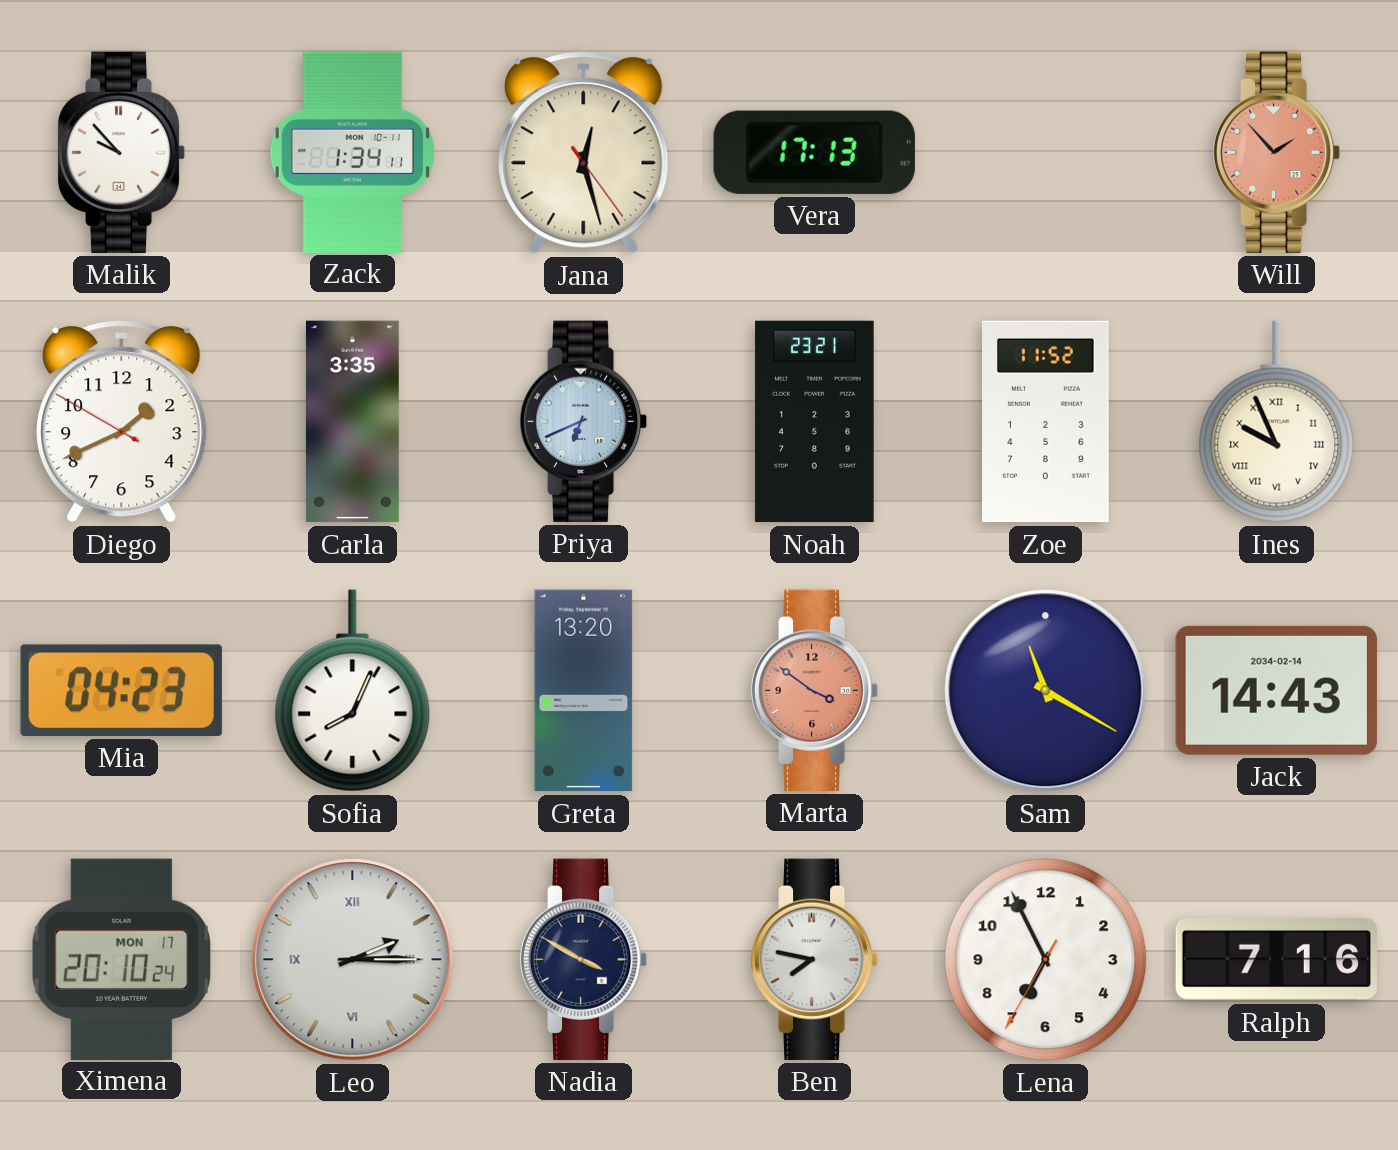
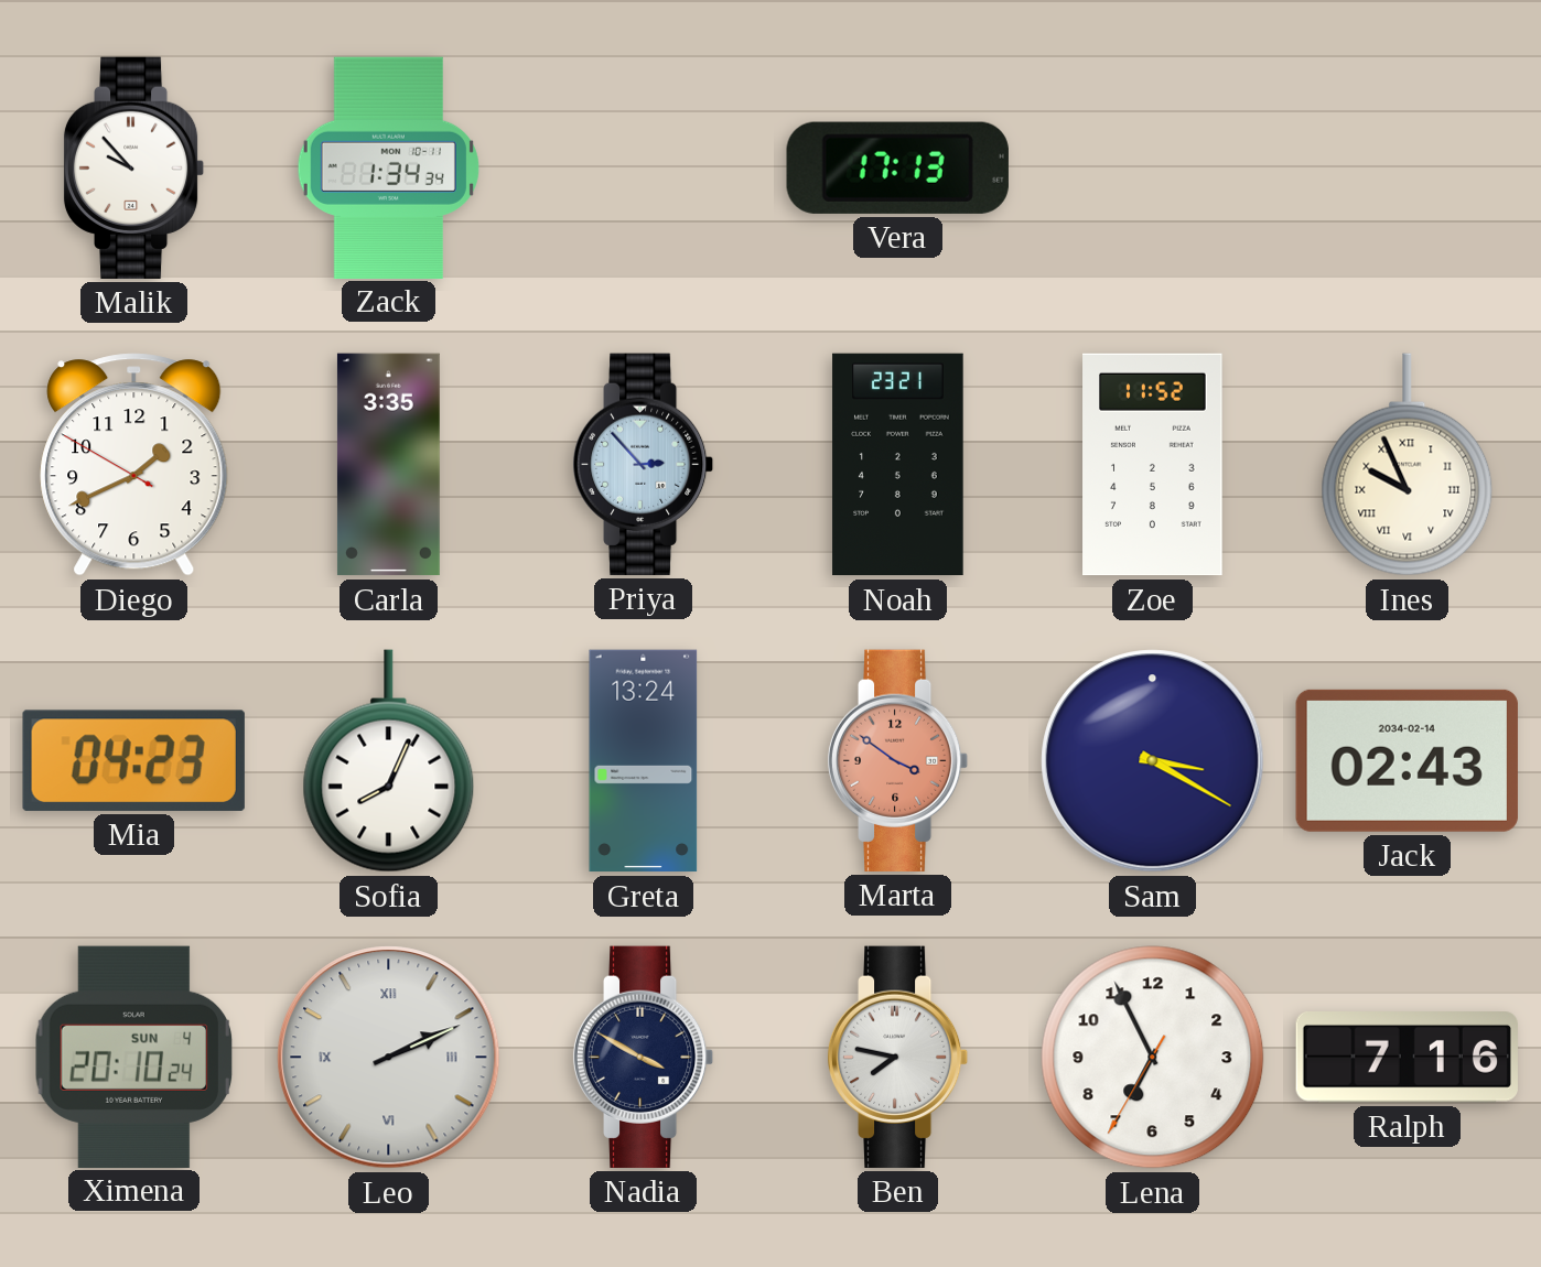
Zack: 1:34:11 -> 1:34:34
Jana: 12:27 -> none
Will: 1:53 -> none
Priya: 6:41 -> 2:53
Greta: 13:20 -> 13:24
Sam: 11:20 -> 3:20
Jack: 14:43 -> 02:43
Ximena date: MON 17 -> SUN 4
Leo: 2:15 -> 2:11
